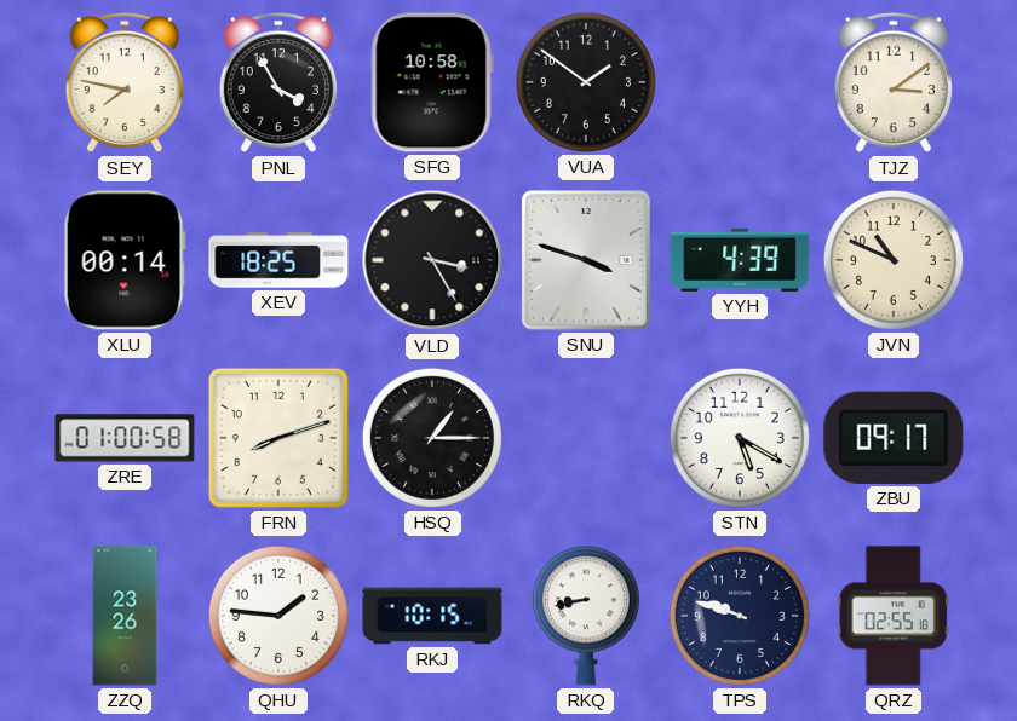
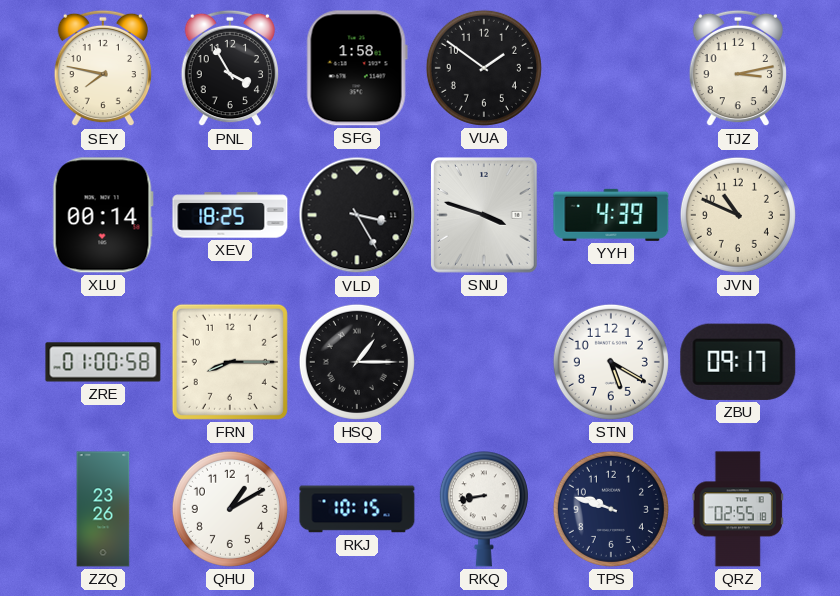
SFG: 10:58 -> 1:58
TJZ: 3:09 -> 3:13
FRN: 8:12 -> 8:15
QHU: 1:46 -> 1:10
